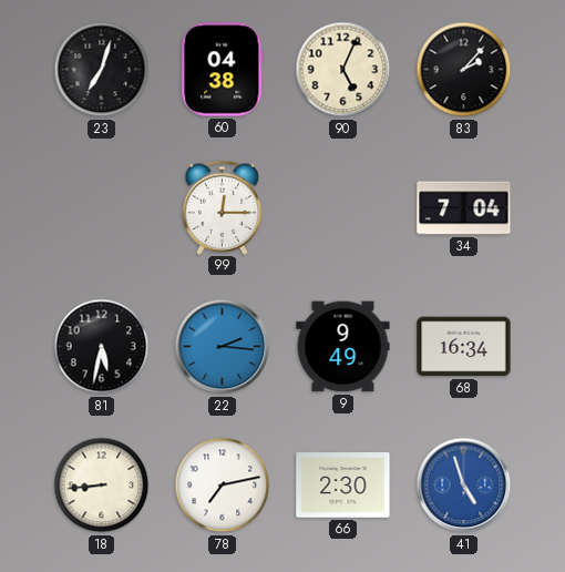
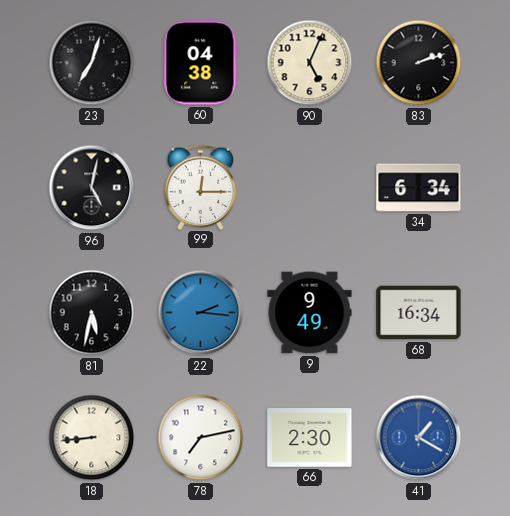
83: 2:07 -> 2:12
96: none -> 5:02
34: 7:04 -> 6:34
41: 4:57 -> 1:20
